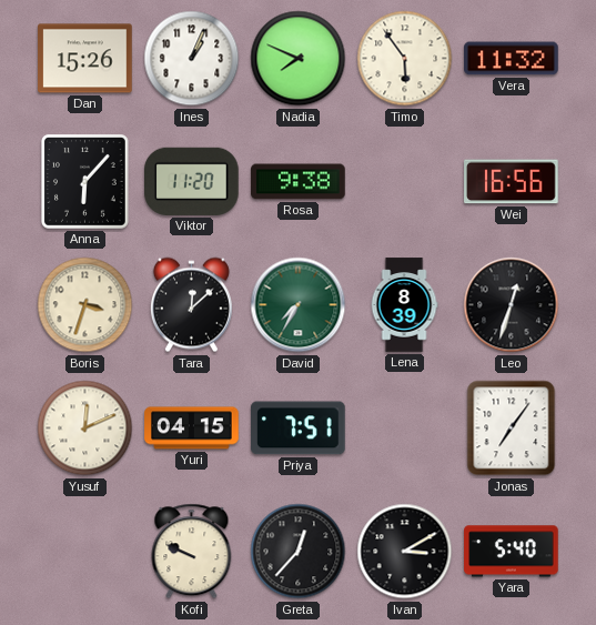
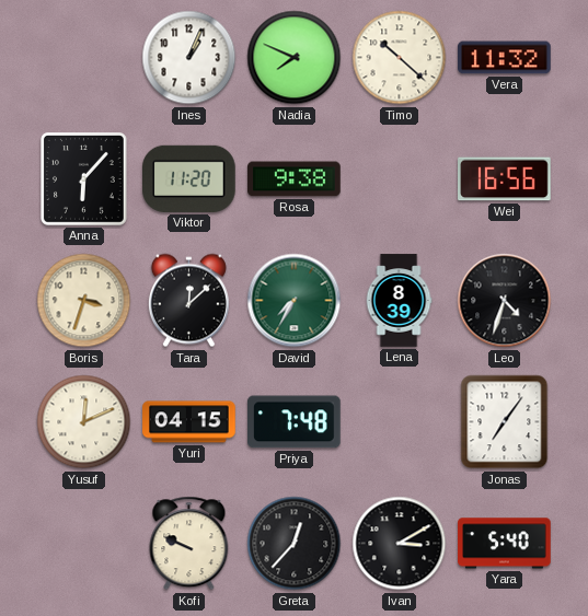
Dan: 15:26 -> none
Timo: 5:54 -> 10:22
Leo: 12:33 -> 4:33
Priya: 7:51 -> 7:48
